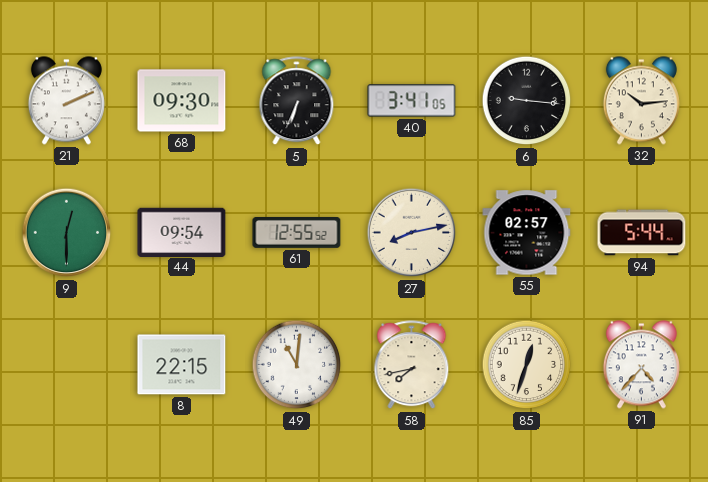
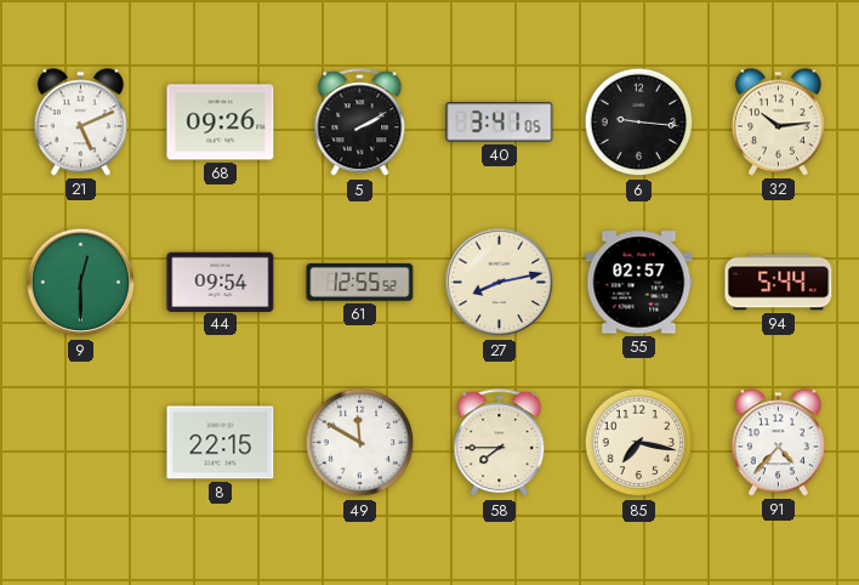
21: 2:11 -> 5:11
68: 09:30 -> 09:26
5: 6:34 -> 2:10
49: 11:01 -> 11:50
58: 7:43 -> 7:45
85: 12:33 -> 7:17
